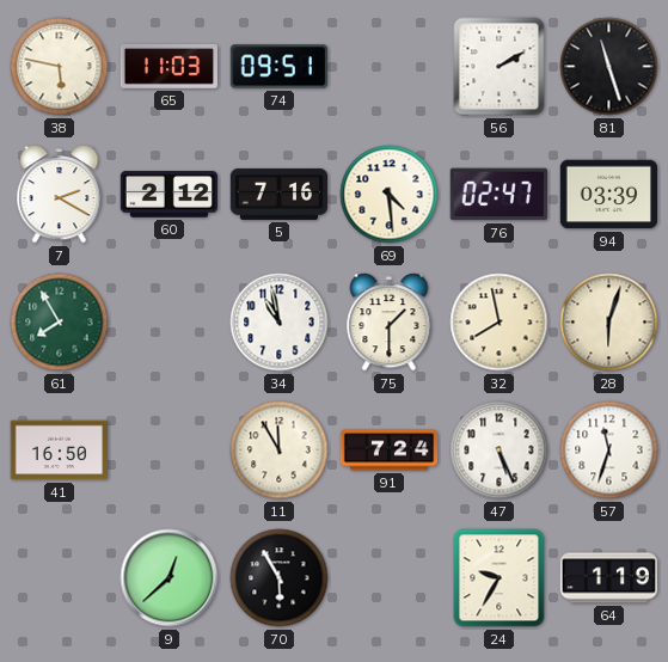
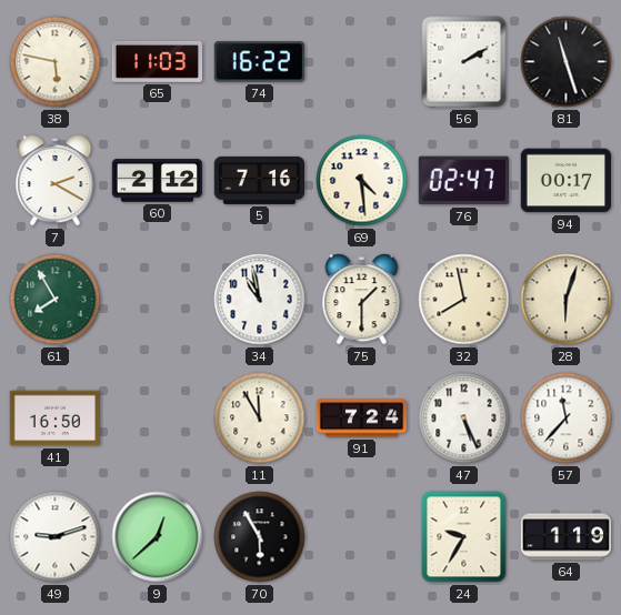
74: 09:51 -> 16:22
94: 03:39 -> 00:17
57: 11:33 -> 11:37
49: none -> 9:12
